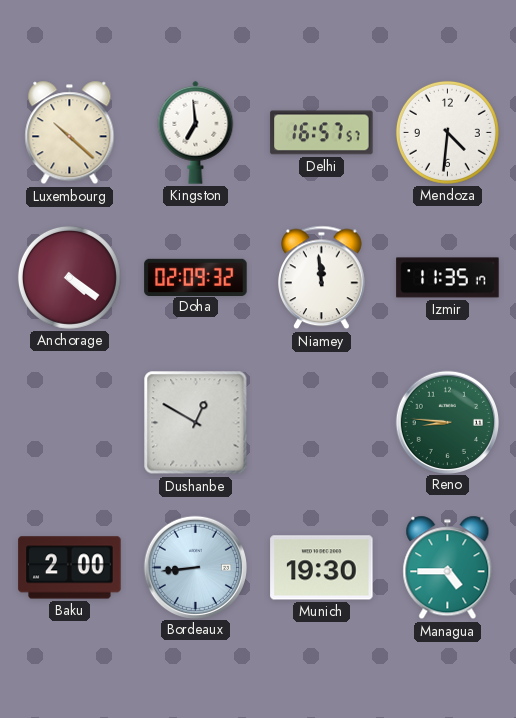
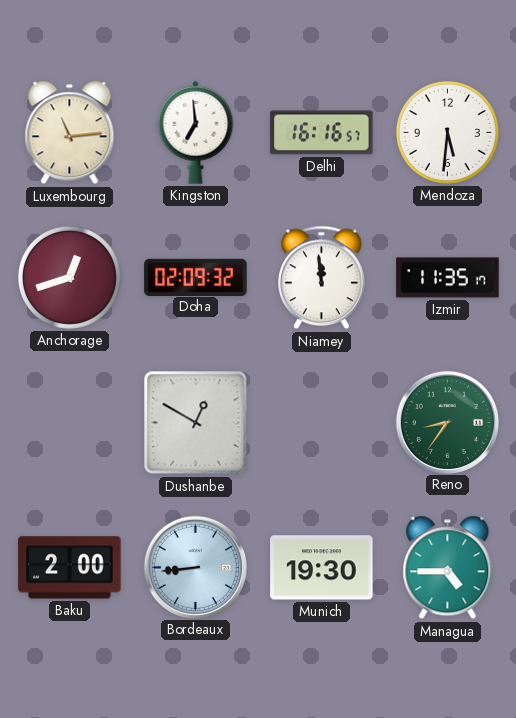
Luxembourg: 10:22 -> 11:14
Delhi: 16:57 -> 16:16
Mendoza: 4:31 -> 5:31
Anchorage: 4:21 -> 12:42
Reno: 8:46 -> 8:36
